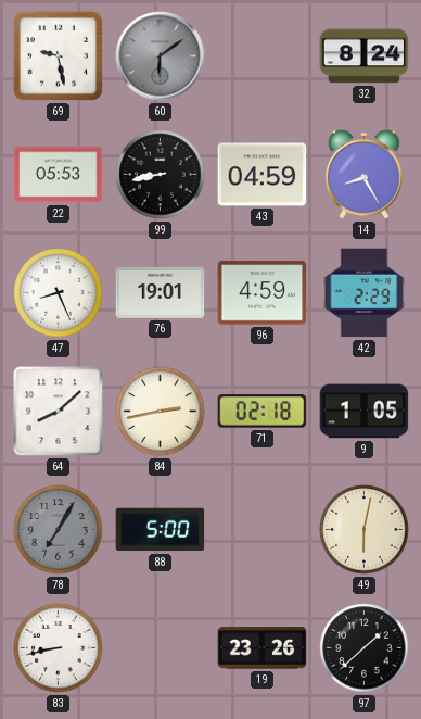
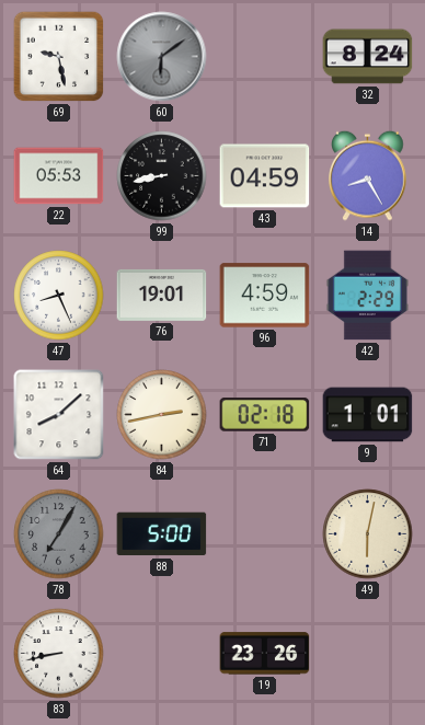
9: 1:05 -> 1:01
97: 1:38 -> none
